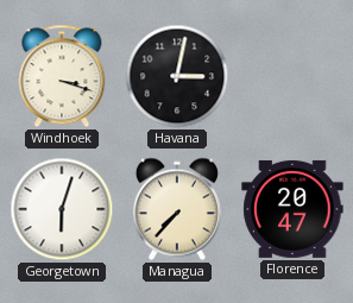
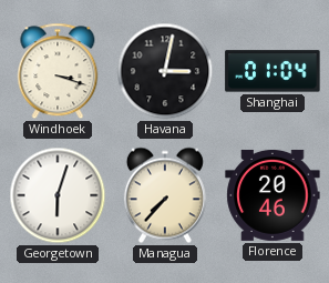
Shanghai: none -> 01:04
Florence: 20:47 -> 20:46
